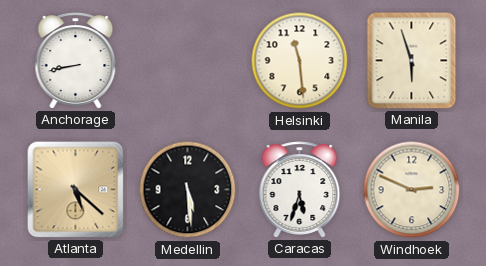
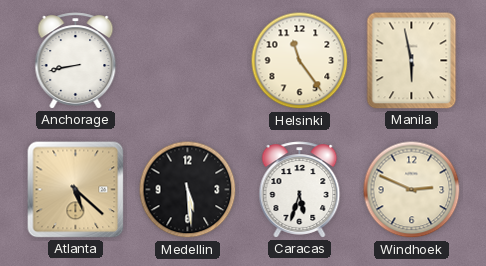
Helsinki: 11:29 -> 11:24
Manila: 5:57 -> 5:58
